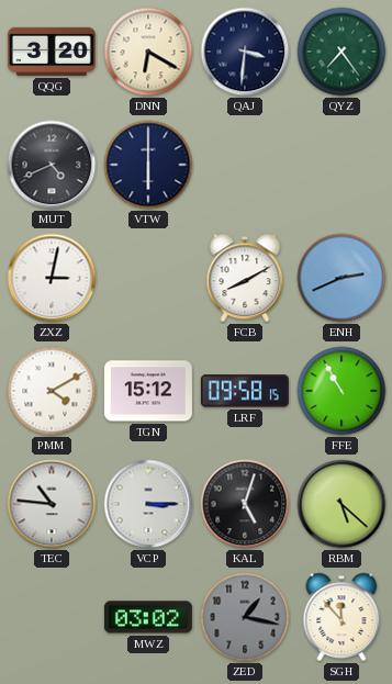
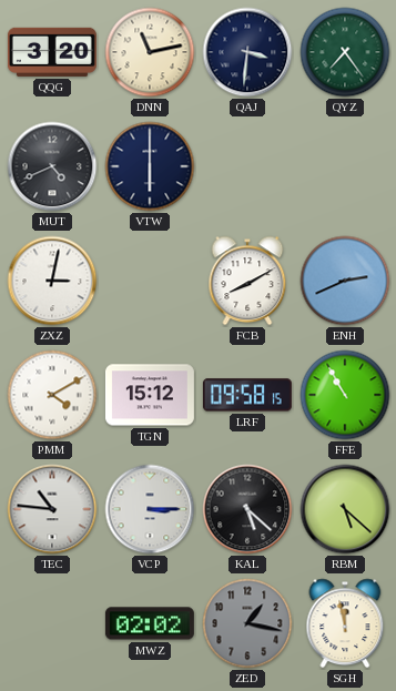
DNN: 6:20 -> 11:13
KAL: 5:03 -> 5:22
MWZ: 03:02 -> 02:02
SGH: 11:53 -> 11:58
